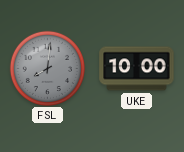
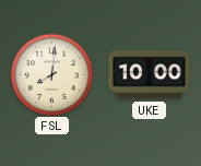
FSL dial: grey -> cream
